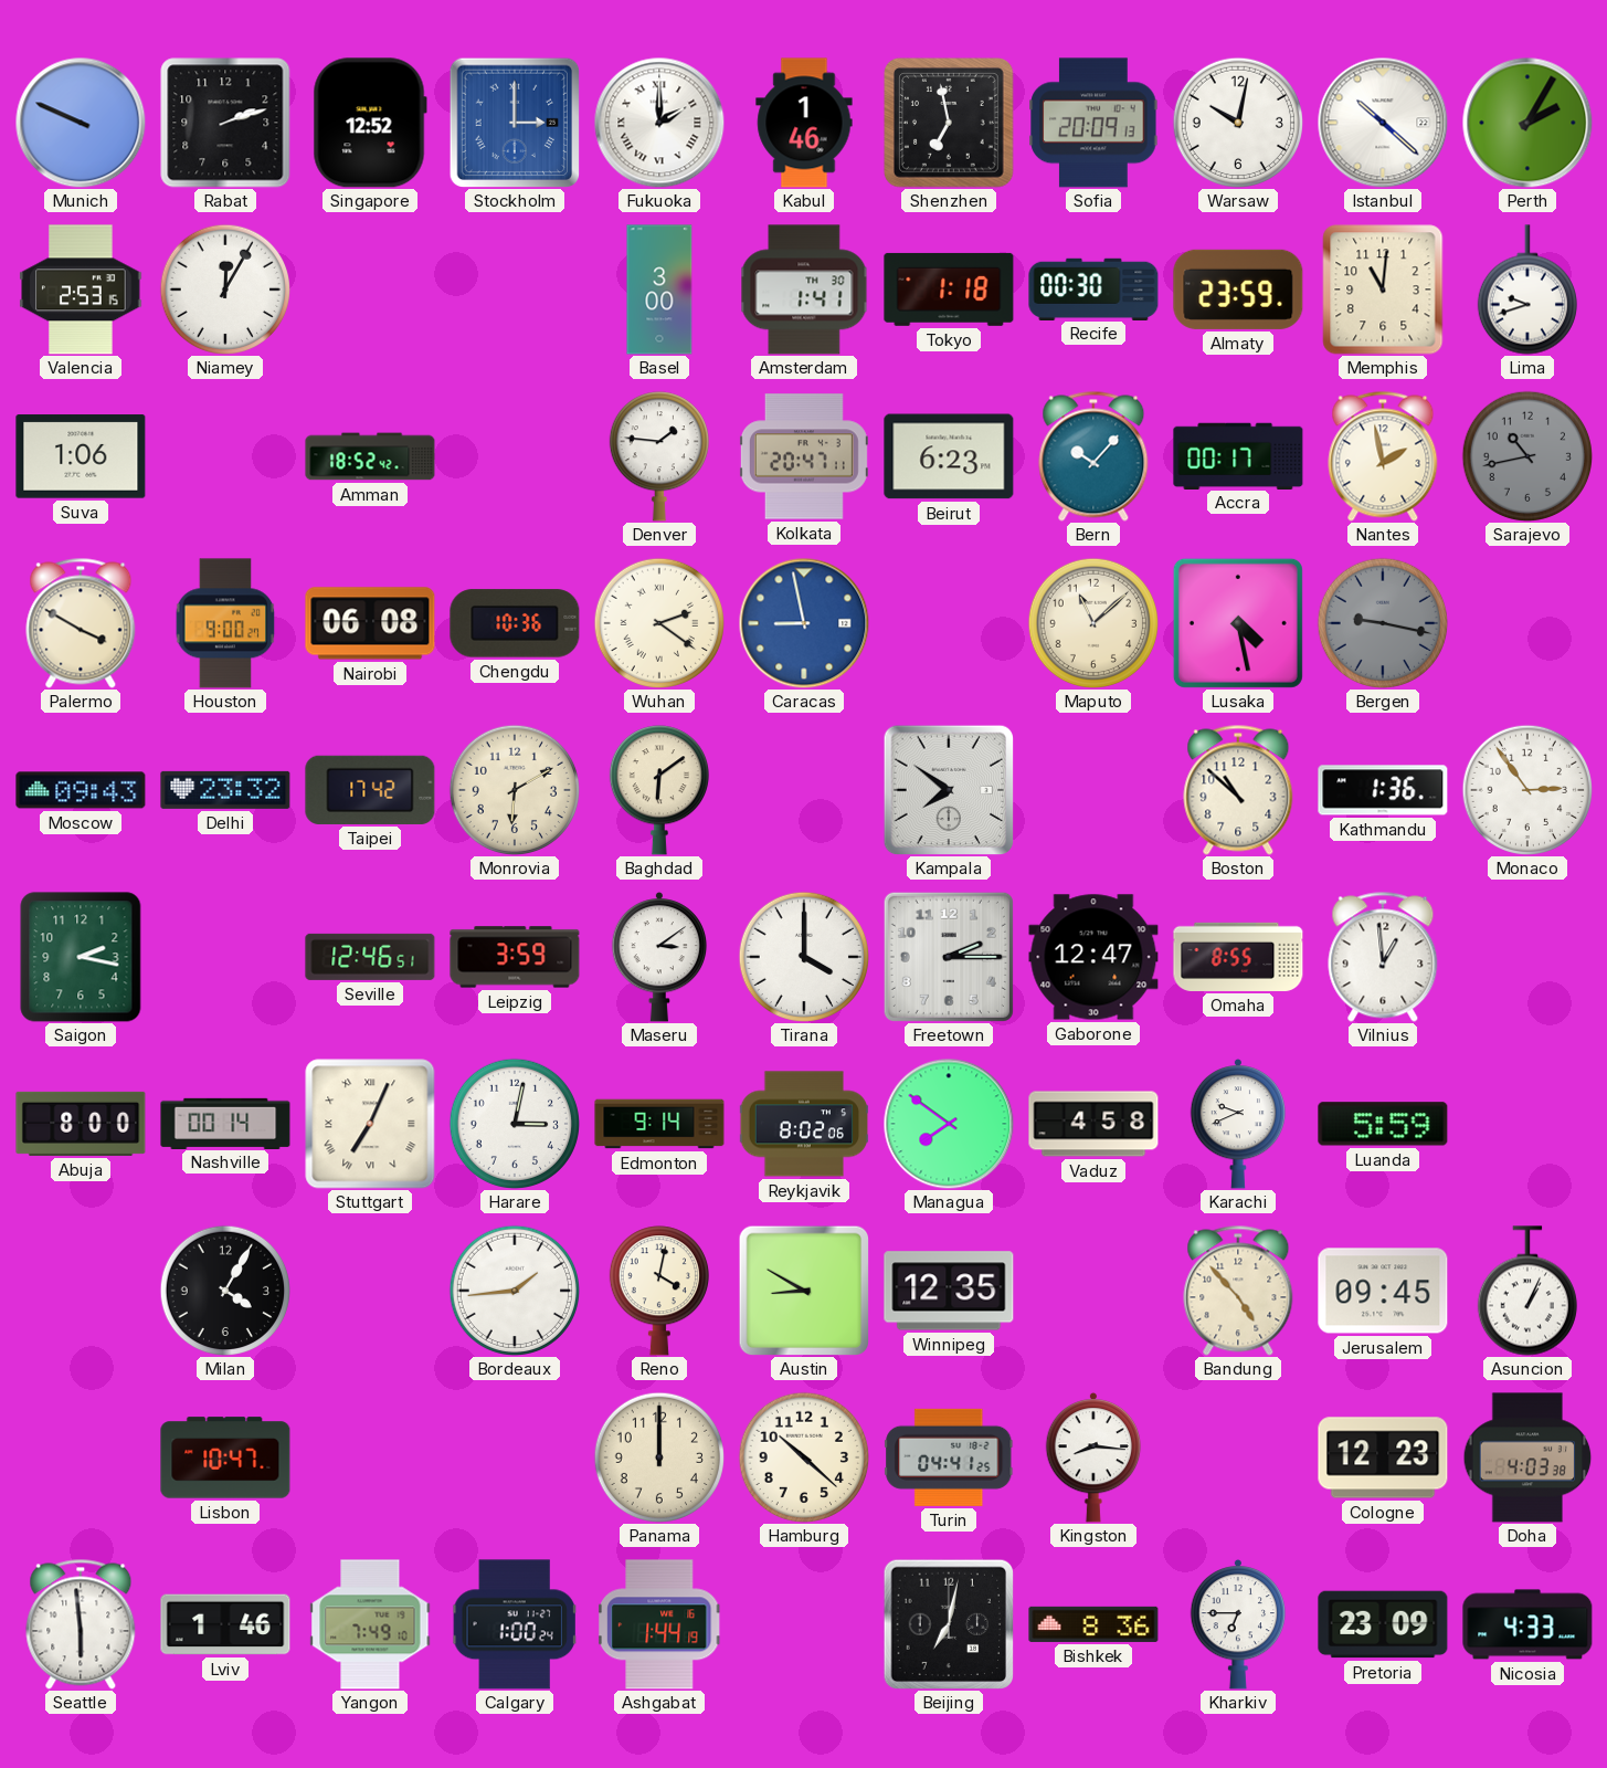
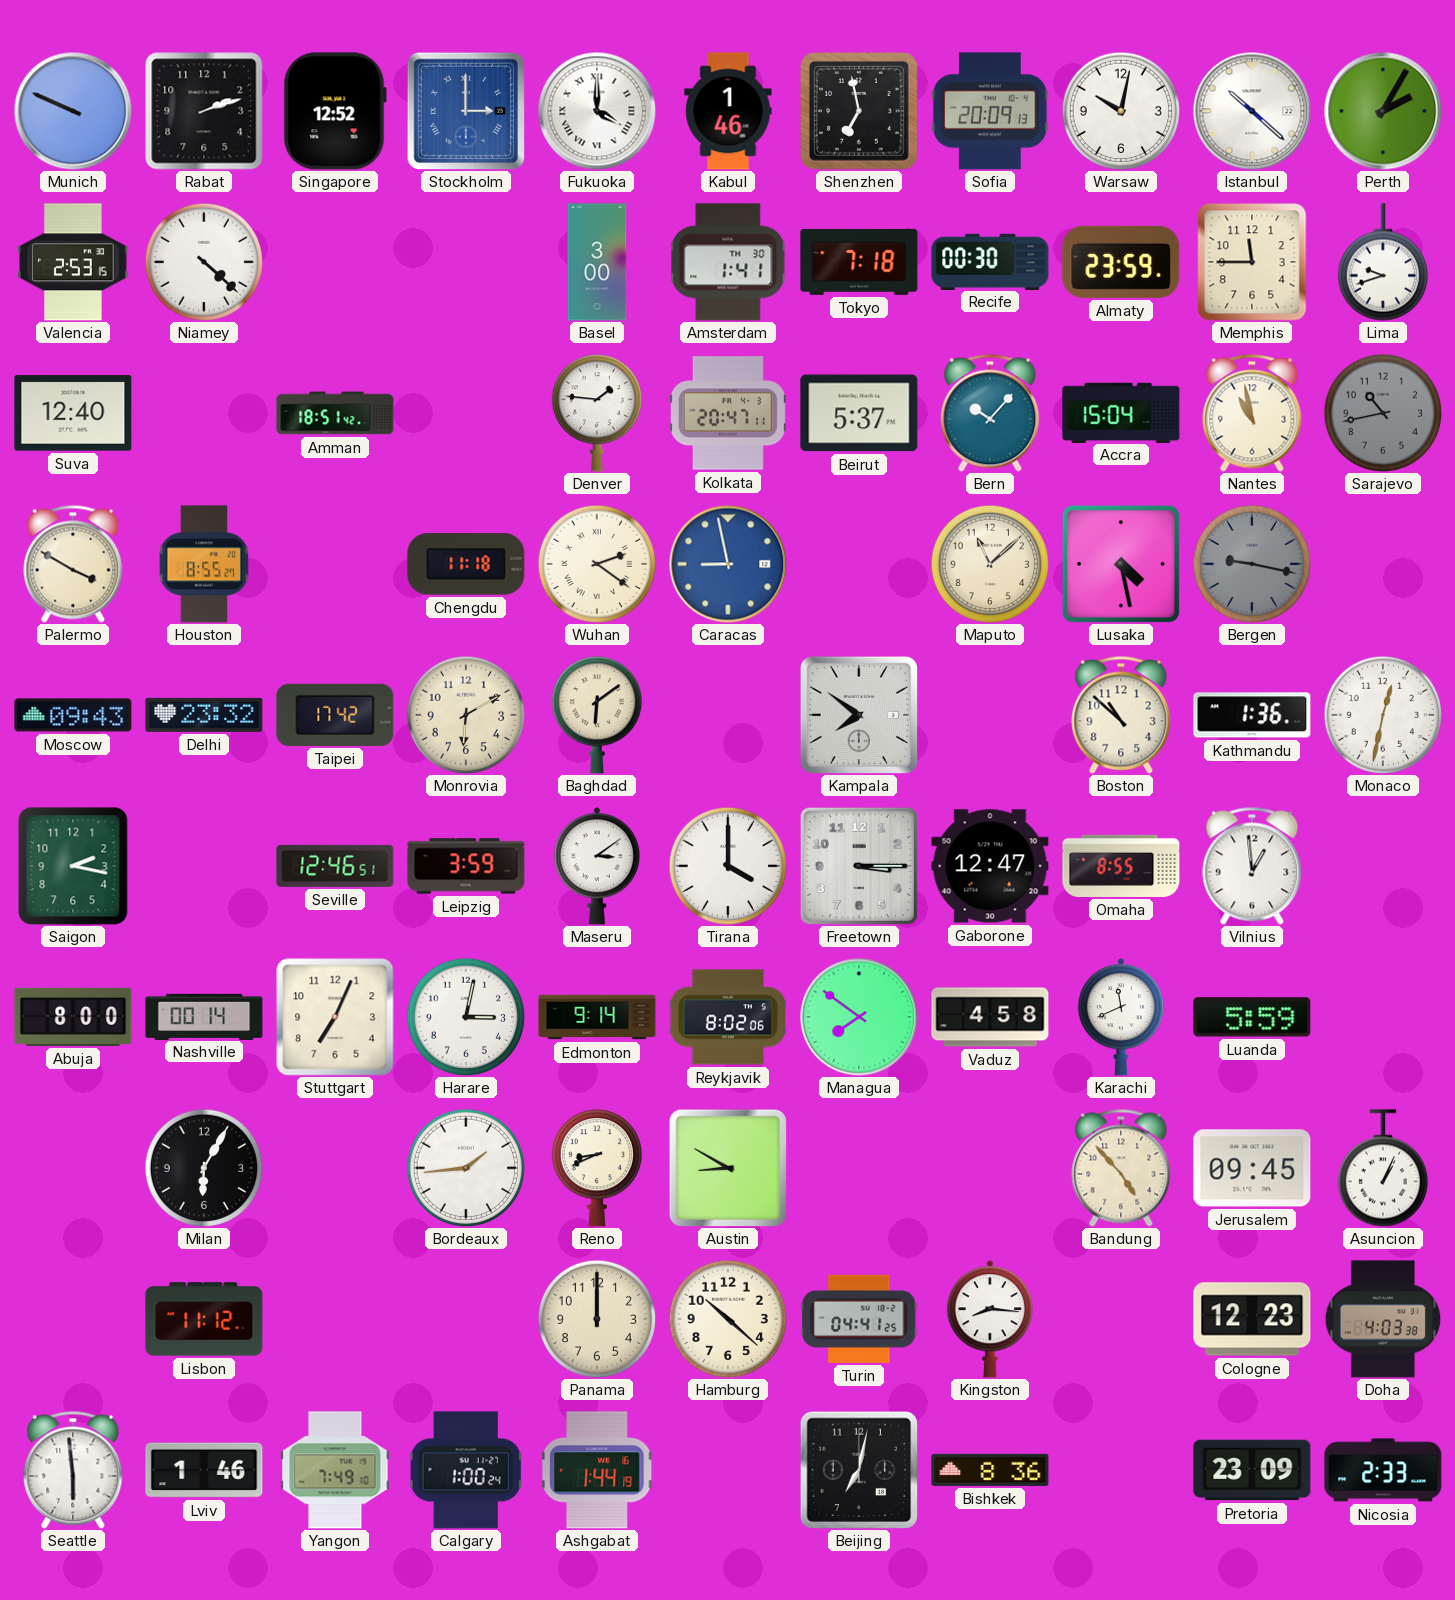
Fukuoka: 2:00 -> 4:00
Niamey: 12:05 -> 4:22
Tokyo: 1:18 -> 7:18
Memphis: 11:01 -> 11:45
Suva: 1:06 -> 12:40
Amman: 18:52 -> 18:51
Beirut: 6:23 -> 5:37
Accra: 00:17 -> 15:04
Nantes: 1:58 -> 10:58
Houston: 9:00 -> 8:55
Nairobi: 06:08 -> none
Chengdu: 10:36 -> 11:18
Monaco: 2:54 -> 12:32
Freetown: 2:15 -> 3:15
Stuttgart numerals: Roman -> Arabic
Karachi: 9:41 -> 11:41
Milan: 4:05 -> 6:05
Reno: 4:02 -> 8:41
Winnipeg: 12:35 -> none
Lisbon: 10:47 -> 11:12
Kharkiv: 6:45 -> none
Nicosia: 4:33 -> 2:33
